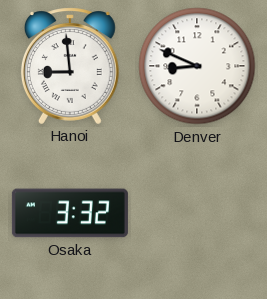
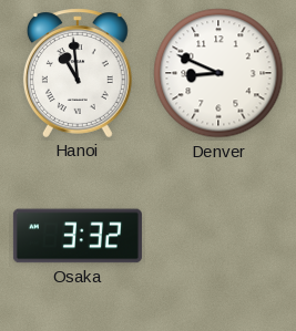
Hanoi: 8:59 -> 10:59
